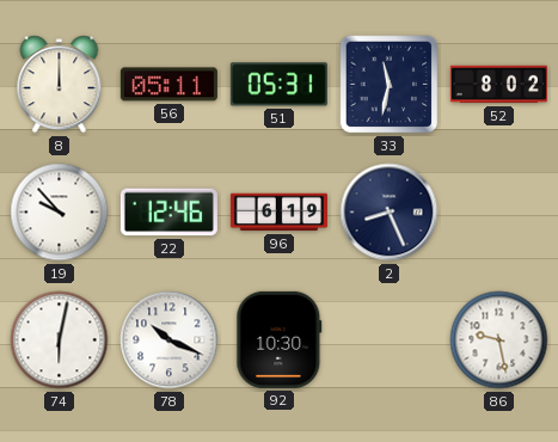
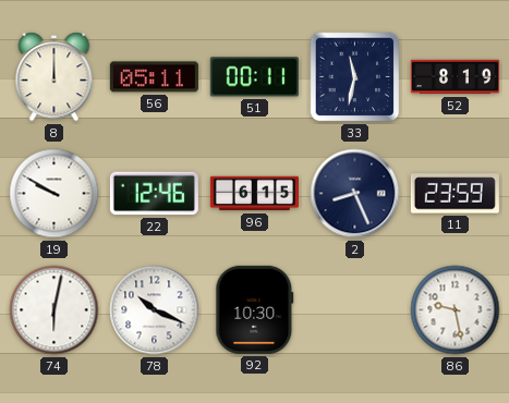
51: 05:31 -> 00:11
52: 8:02 -> 8:19
19: 9:53 -> 9:50
96: 6:19 -> 6:15
11: none -> 23:59
